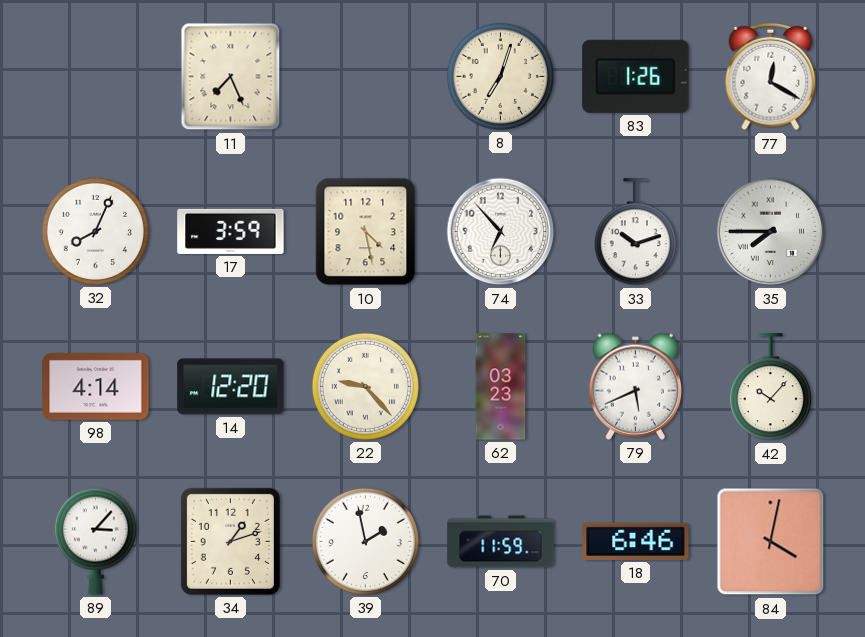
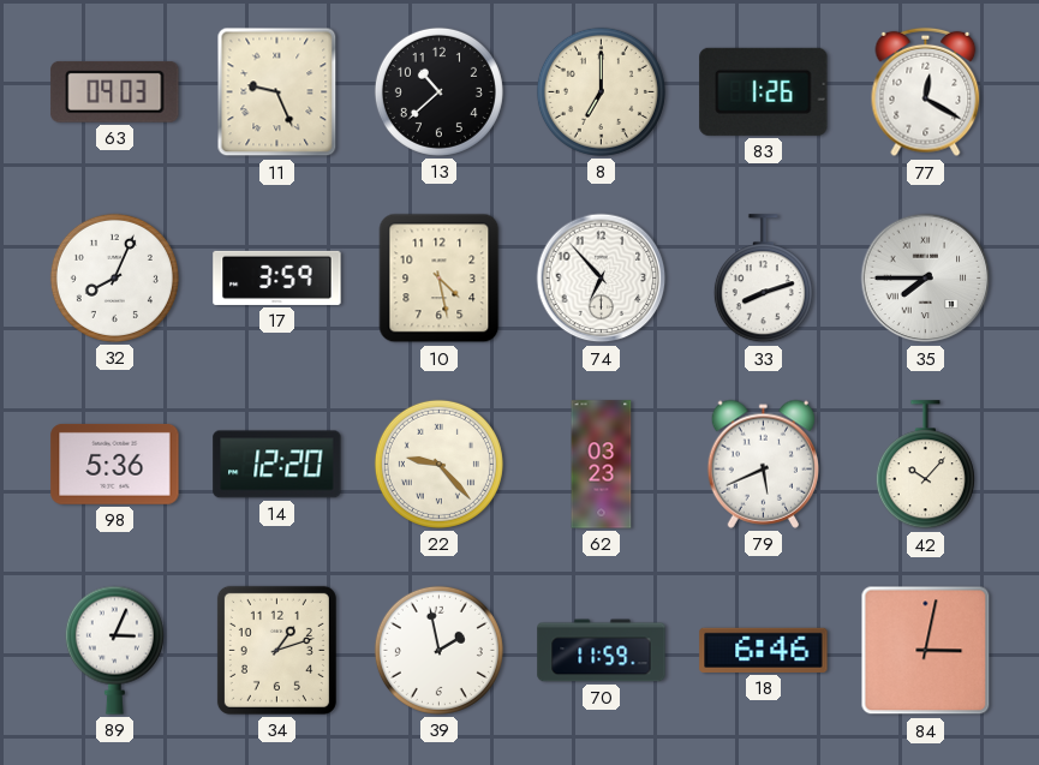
63: none -> 09:03
11: 7:26 -> 9:26
13: none -> 10:38
8: 7:03 -> 7:00
33: 10:12 -> 8:12
98: 4:14 -> 5:36
89: 3:07 -> 3:04
84: 4:02 -> 3:02
